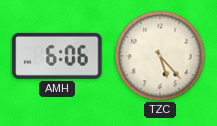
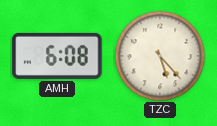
AMH: 6:06 -> 6:08
